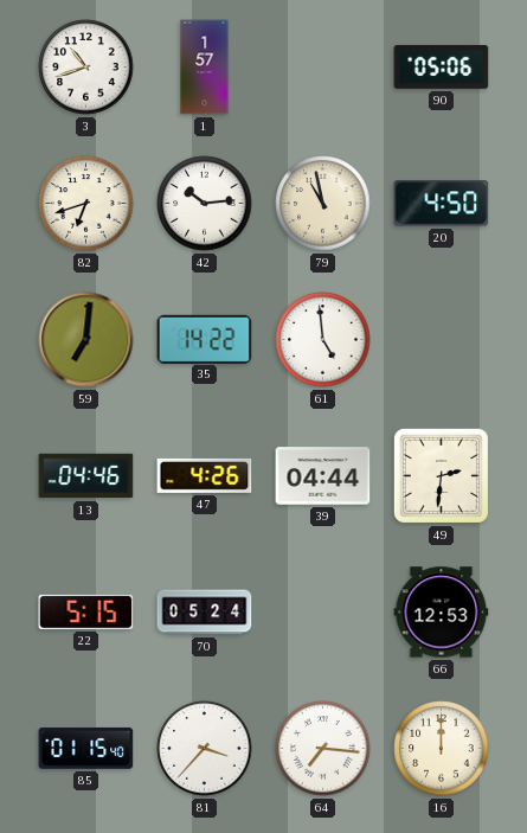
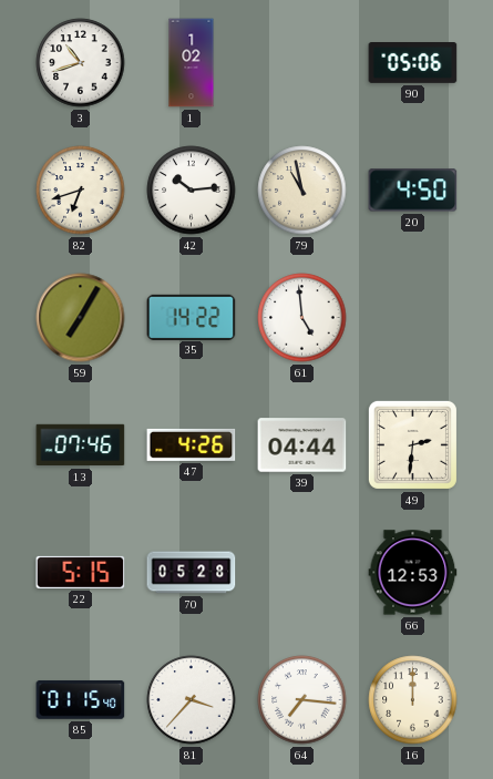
1: 1:57 -> 1:02
59: 7:01 -> 7:05
13: 04:46 -> 07:46
70: 05:24 -> 05:28
